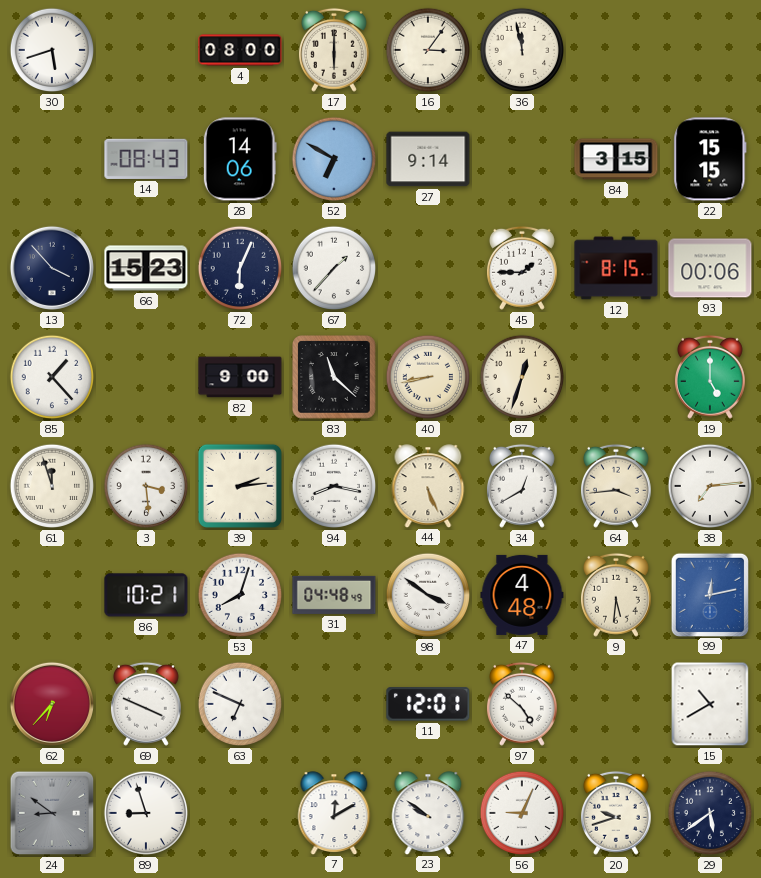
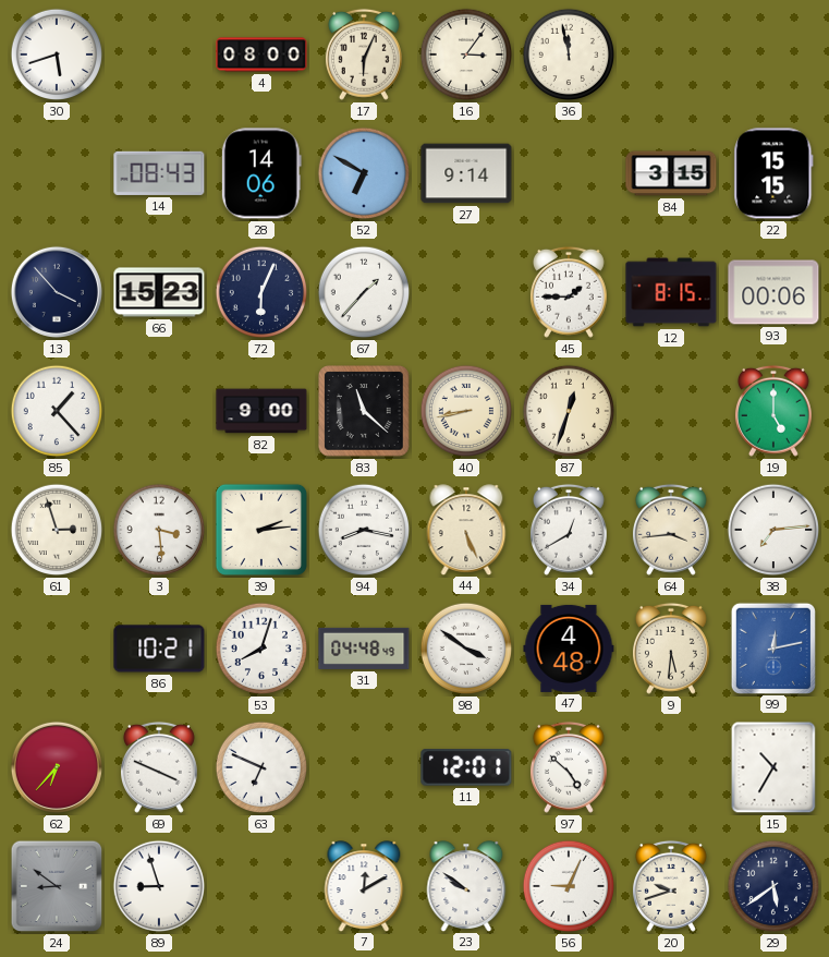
17: 6:00 -> 6:04
61: 11:57 -> 2:57
15: 10:40 -> 10:35
